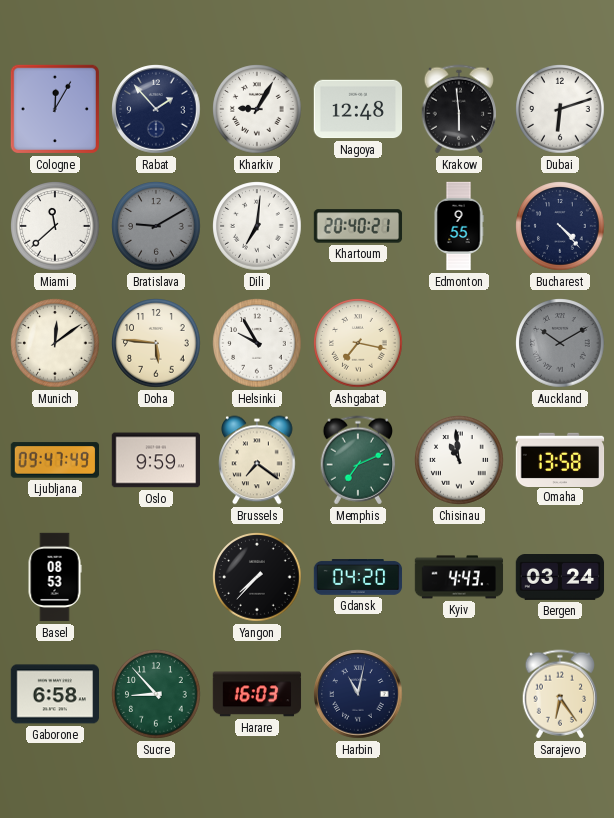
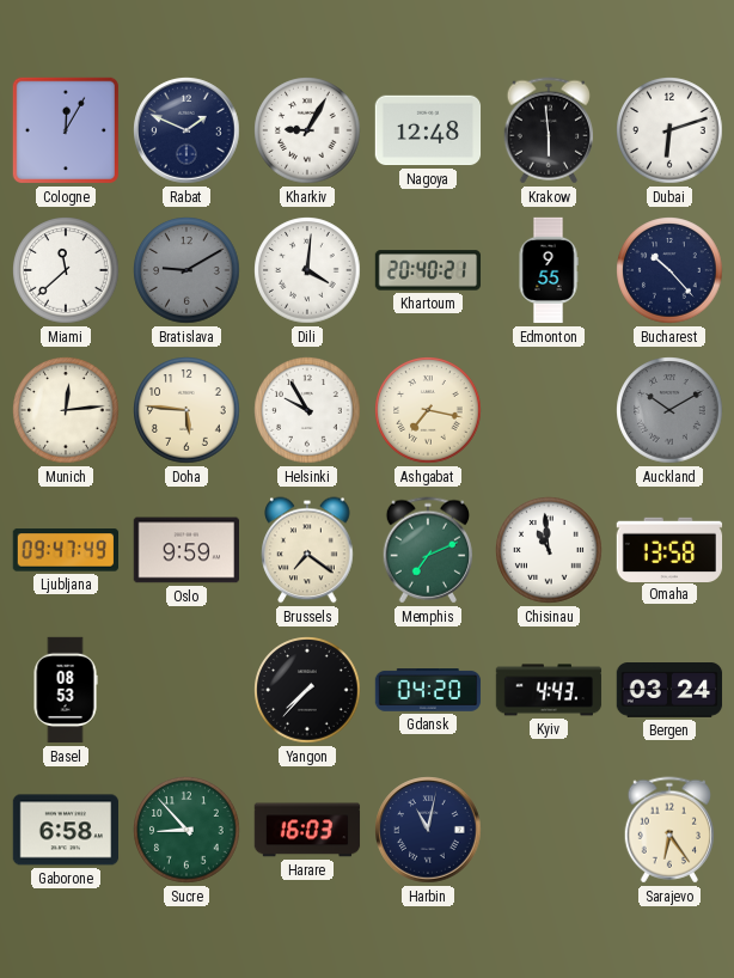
Rabat: 1:53 -> 1:49
Dili: 7:01 -> 4:01
Bucharest: 4:23 -> 10:23
Munich: 12:09 -> 12:14
